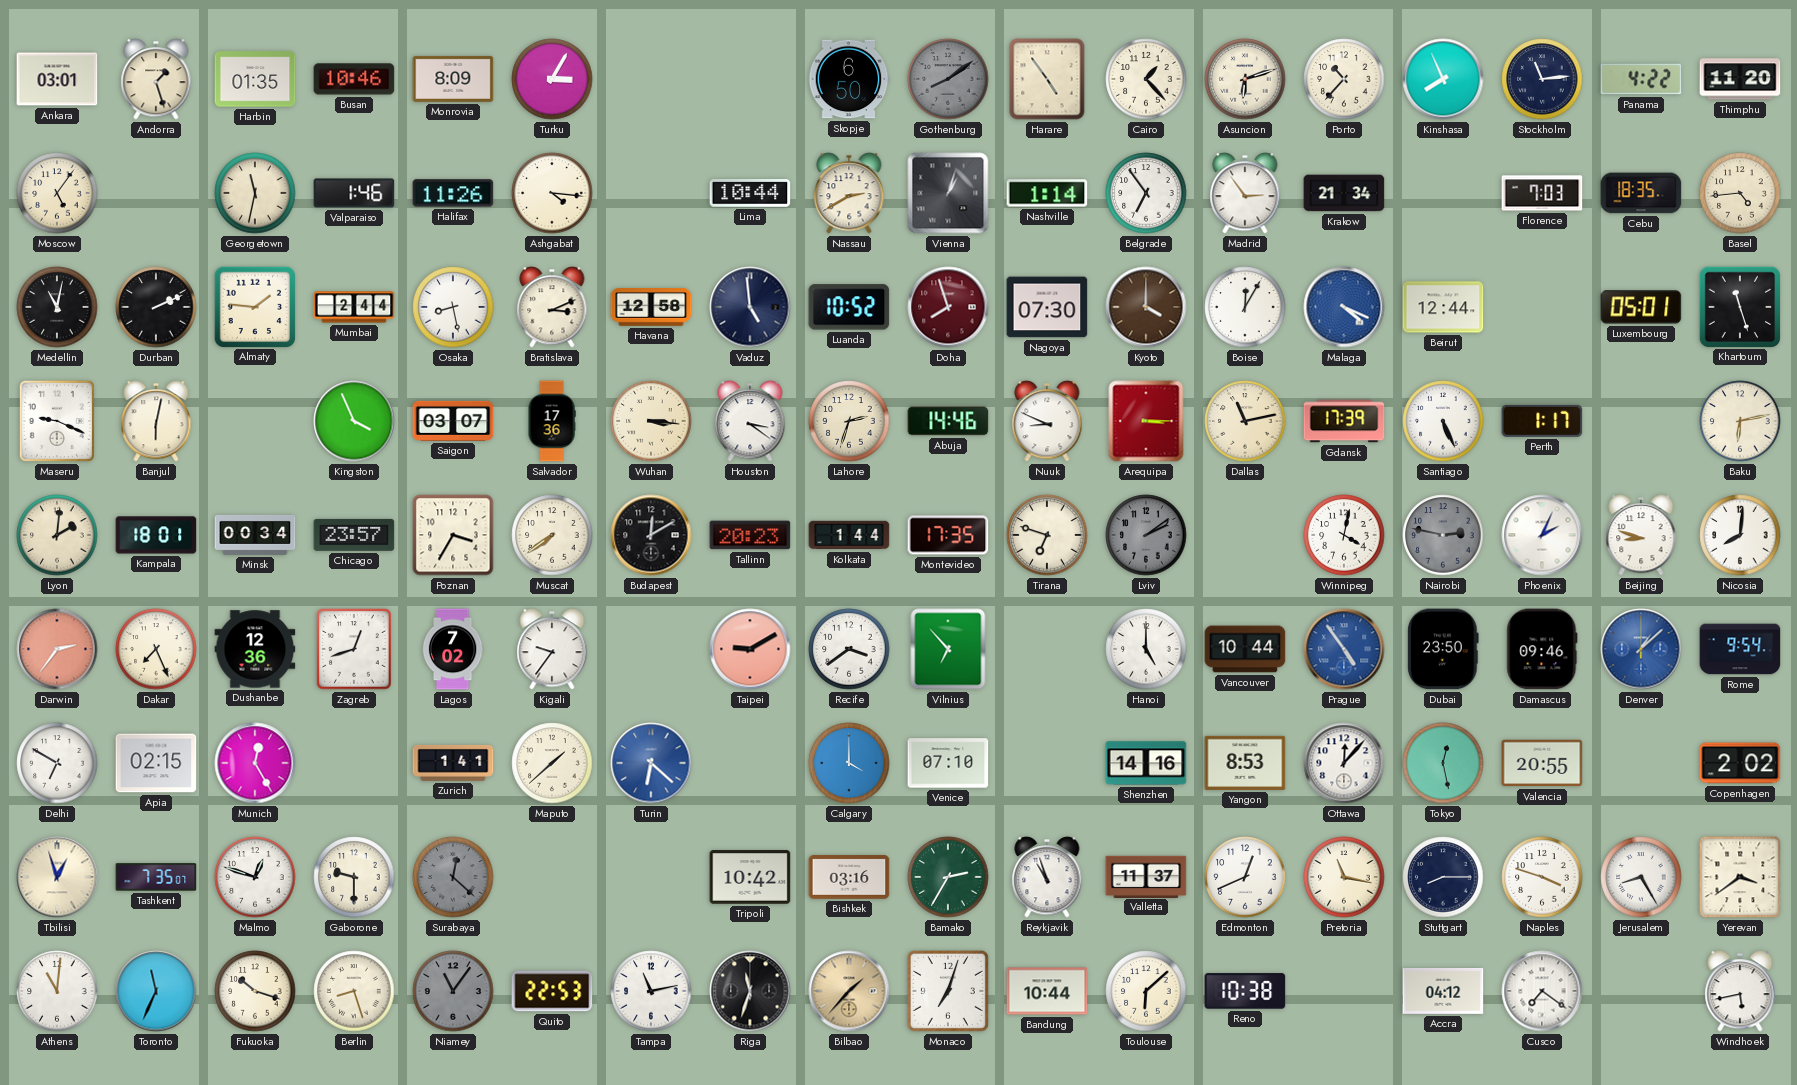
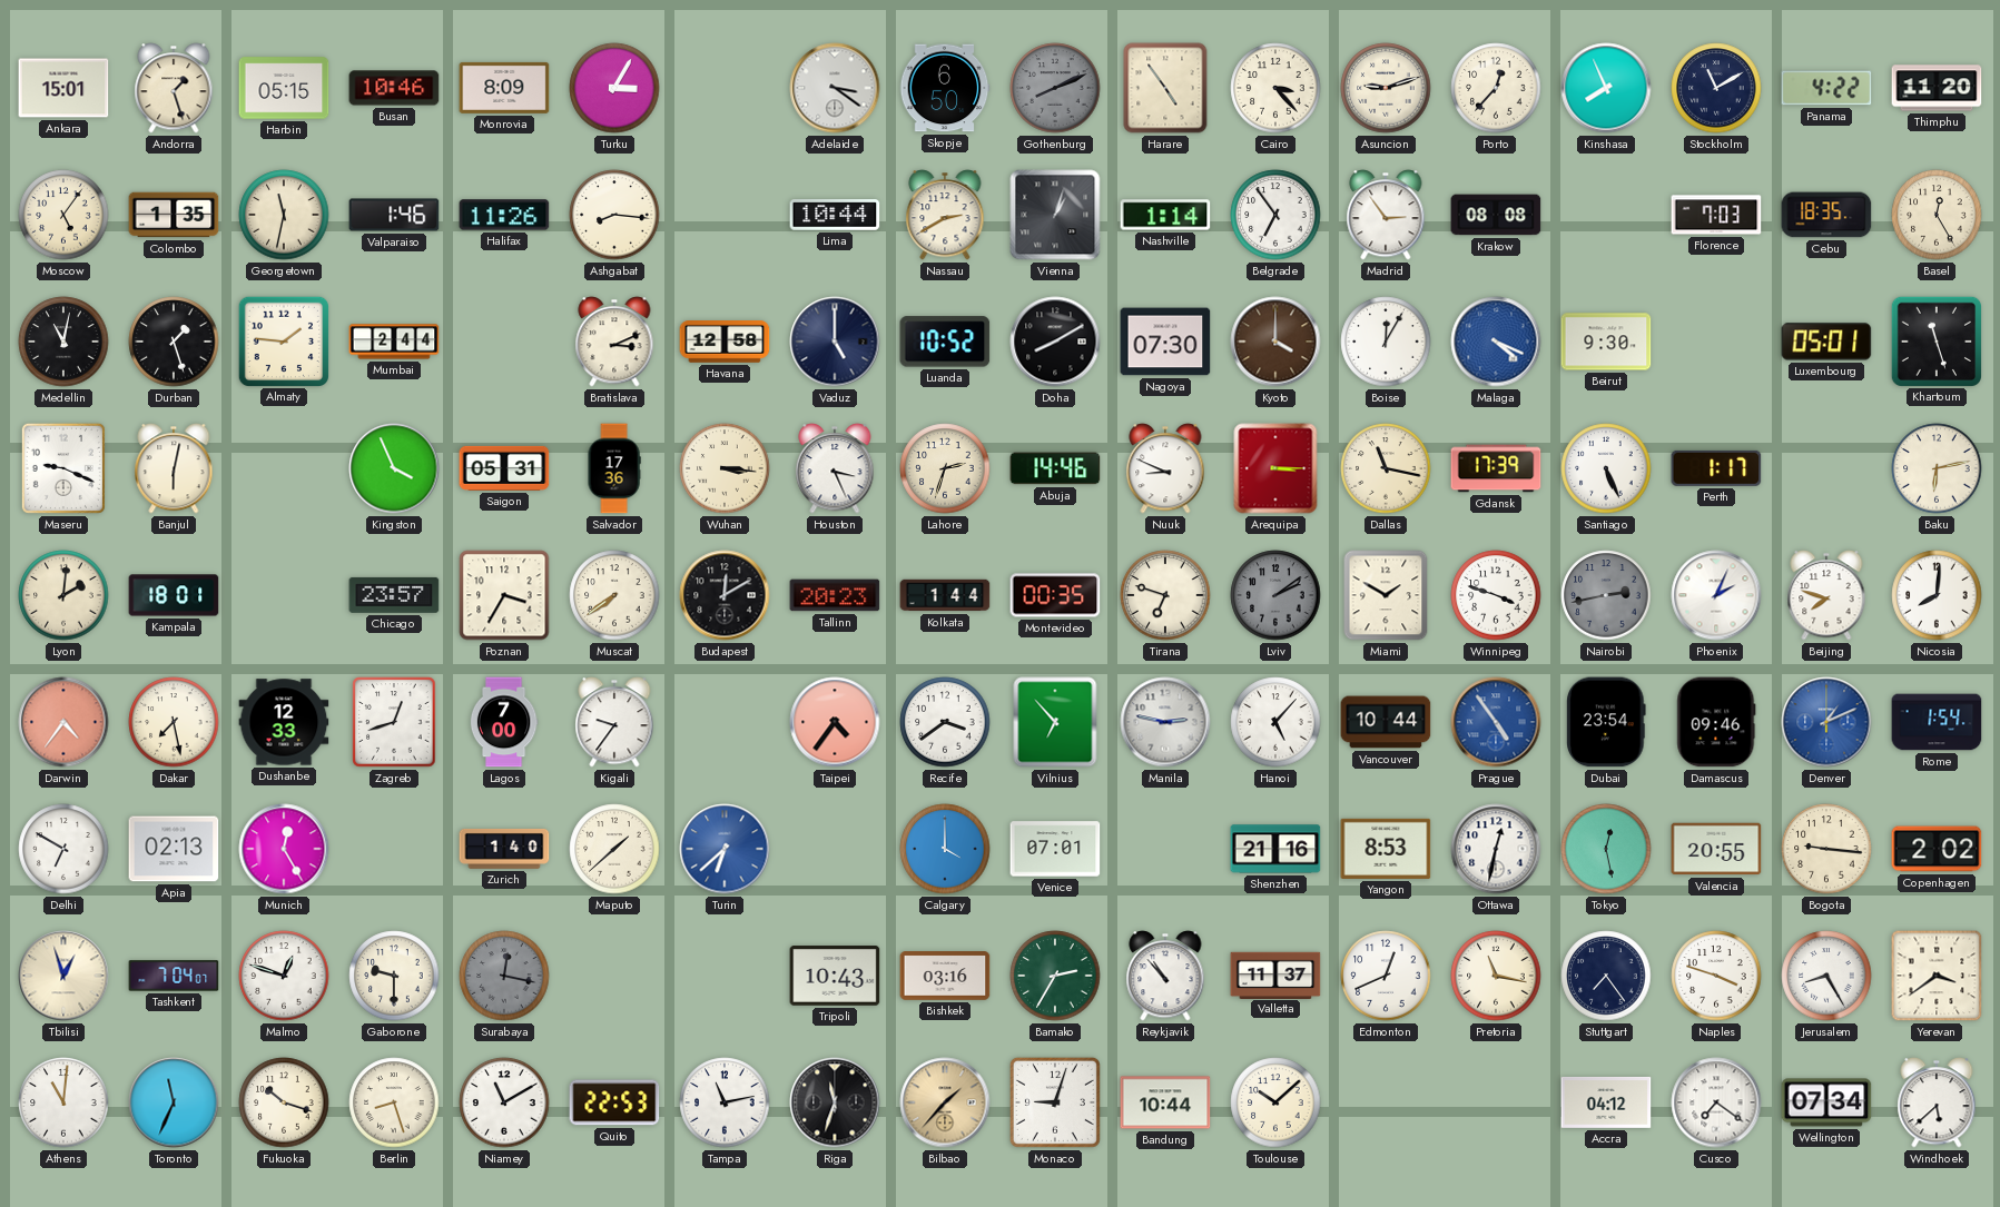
Ankara: 03:01 -> 15:01
Harbin: 01:35 -> 05:15
Adelaide: none -> 3:21
Gothenburg: 8:09 -> 8:11
Cairo: 1:23 -> 3:23
Asuncion: 6:12 -> 9:12
Porto: 10:37 -> 12:37
Stockholm: 11:14 -> 11:10
Colombo: none -> 1:35
Ashgabat: 4:16 -> 8:16
Krakow: 21:34 -> 08:08
Basel: 4:44 -> 12:25
Durban: 2:11 -> 1:27
Osaka: 8:28 -> none
Vaduz: 4:59 -> 5:00
Doha: 7:57 -> 8:10
Doha dial: burgundy -> black
Beirut: 12:44 -> 9:30
Saigon: 03:07 -> 05:31
Houston: 3:21 -> 3:26
Dallas: 11:13 -> 11:17
Minsk: 00:34 -> none
Montevideo: 17:35 -> 00:35
Miami: none -> 1:50
Winnipeg: 4:02 -> 3:48
Nairobi: 2:47 -> 2:43
Beijing: 8:48 -> 7:48
Darwin: 2:36 -> 4:36
Dakar: 7:26 -> 7:28
Dushanbe: 12:36 -> 12:33
Lagos: 7:02 -> 7:00
Taipei: 9:10 -> 4:36
Manila: none -> 2:47
Hanoi: 5:00 -> 5:07
Dubai: 23:50 -> 23:54
Denver: 1:08 -> 1:11
Rome: 9:54 -> 1:54
Apia: 02:15 -> 02:13
Zurich: 1:41 -> 1:40
Turin: 6:22 -> 6:38
Venice: 07:10 -> 07:01
Shenzhen: 14:16 -> 21:16
Ottawa: 12:07 -> 12:32
Bogota: none -> 9:16
Tashkent: 7:35 -> 7:04
Surabaya: 12:22 -> 12:17
Tripoli: 10:42 -> 10:43
Reykjavik: 10:57 -> 10:53
Stuttgart: 8:15 -> 7:24
Niamey: 11:06 -> 11:10
Niamey dial: grey -> white
Monaco: 7:03 -> 9:03
Toulouse: 6:08 -> 10:08
Reno: 10:38 -> none
Wellington: none -> 07:34
Windhoek: 5:43 -> 5:38
